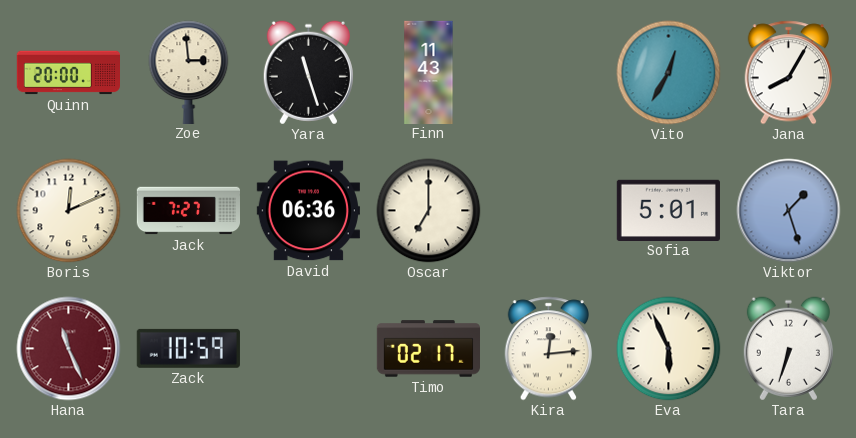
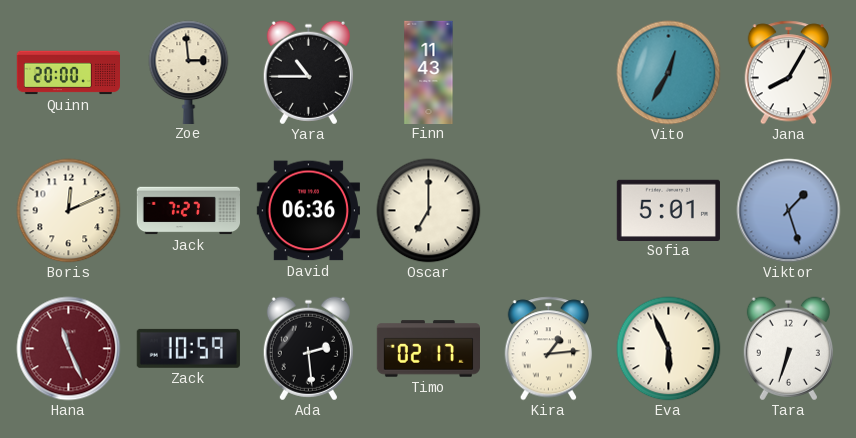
Yara: 11:27 -> 10:45
Ada: none -> 2:29
Kira: 12:14 -> 1:14
